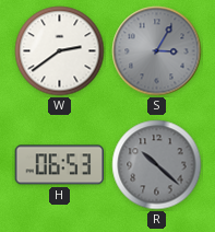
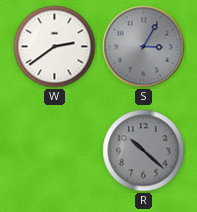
H: 06:53 -> none
